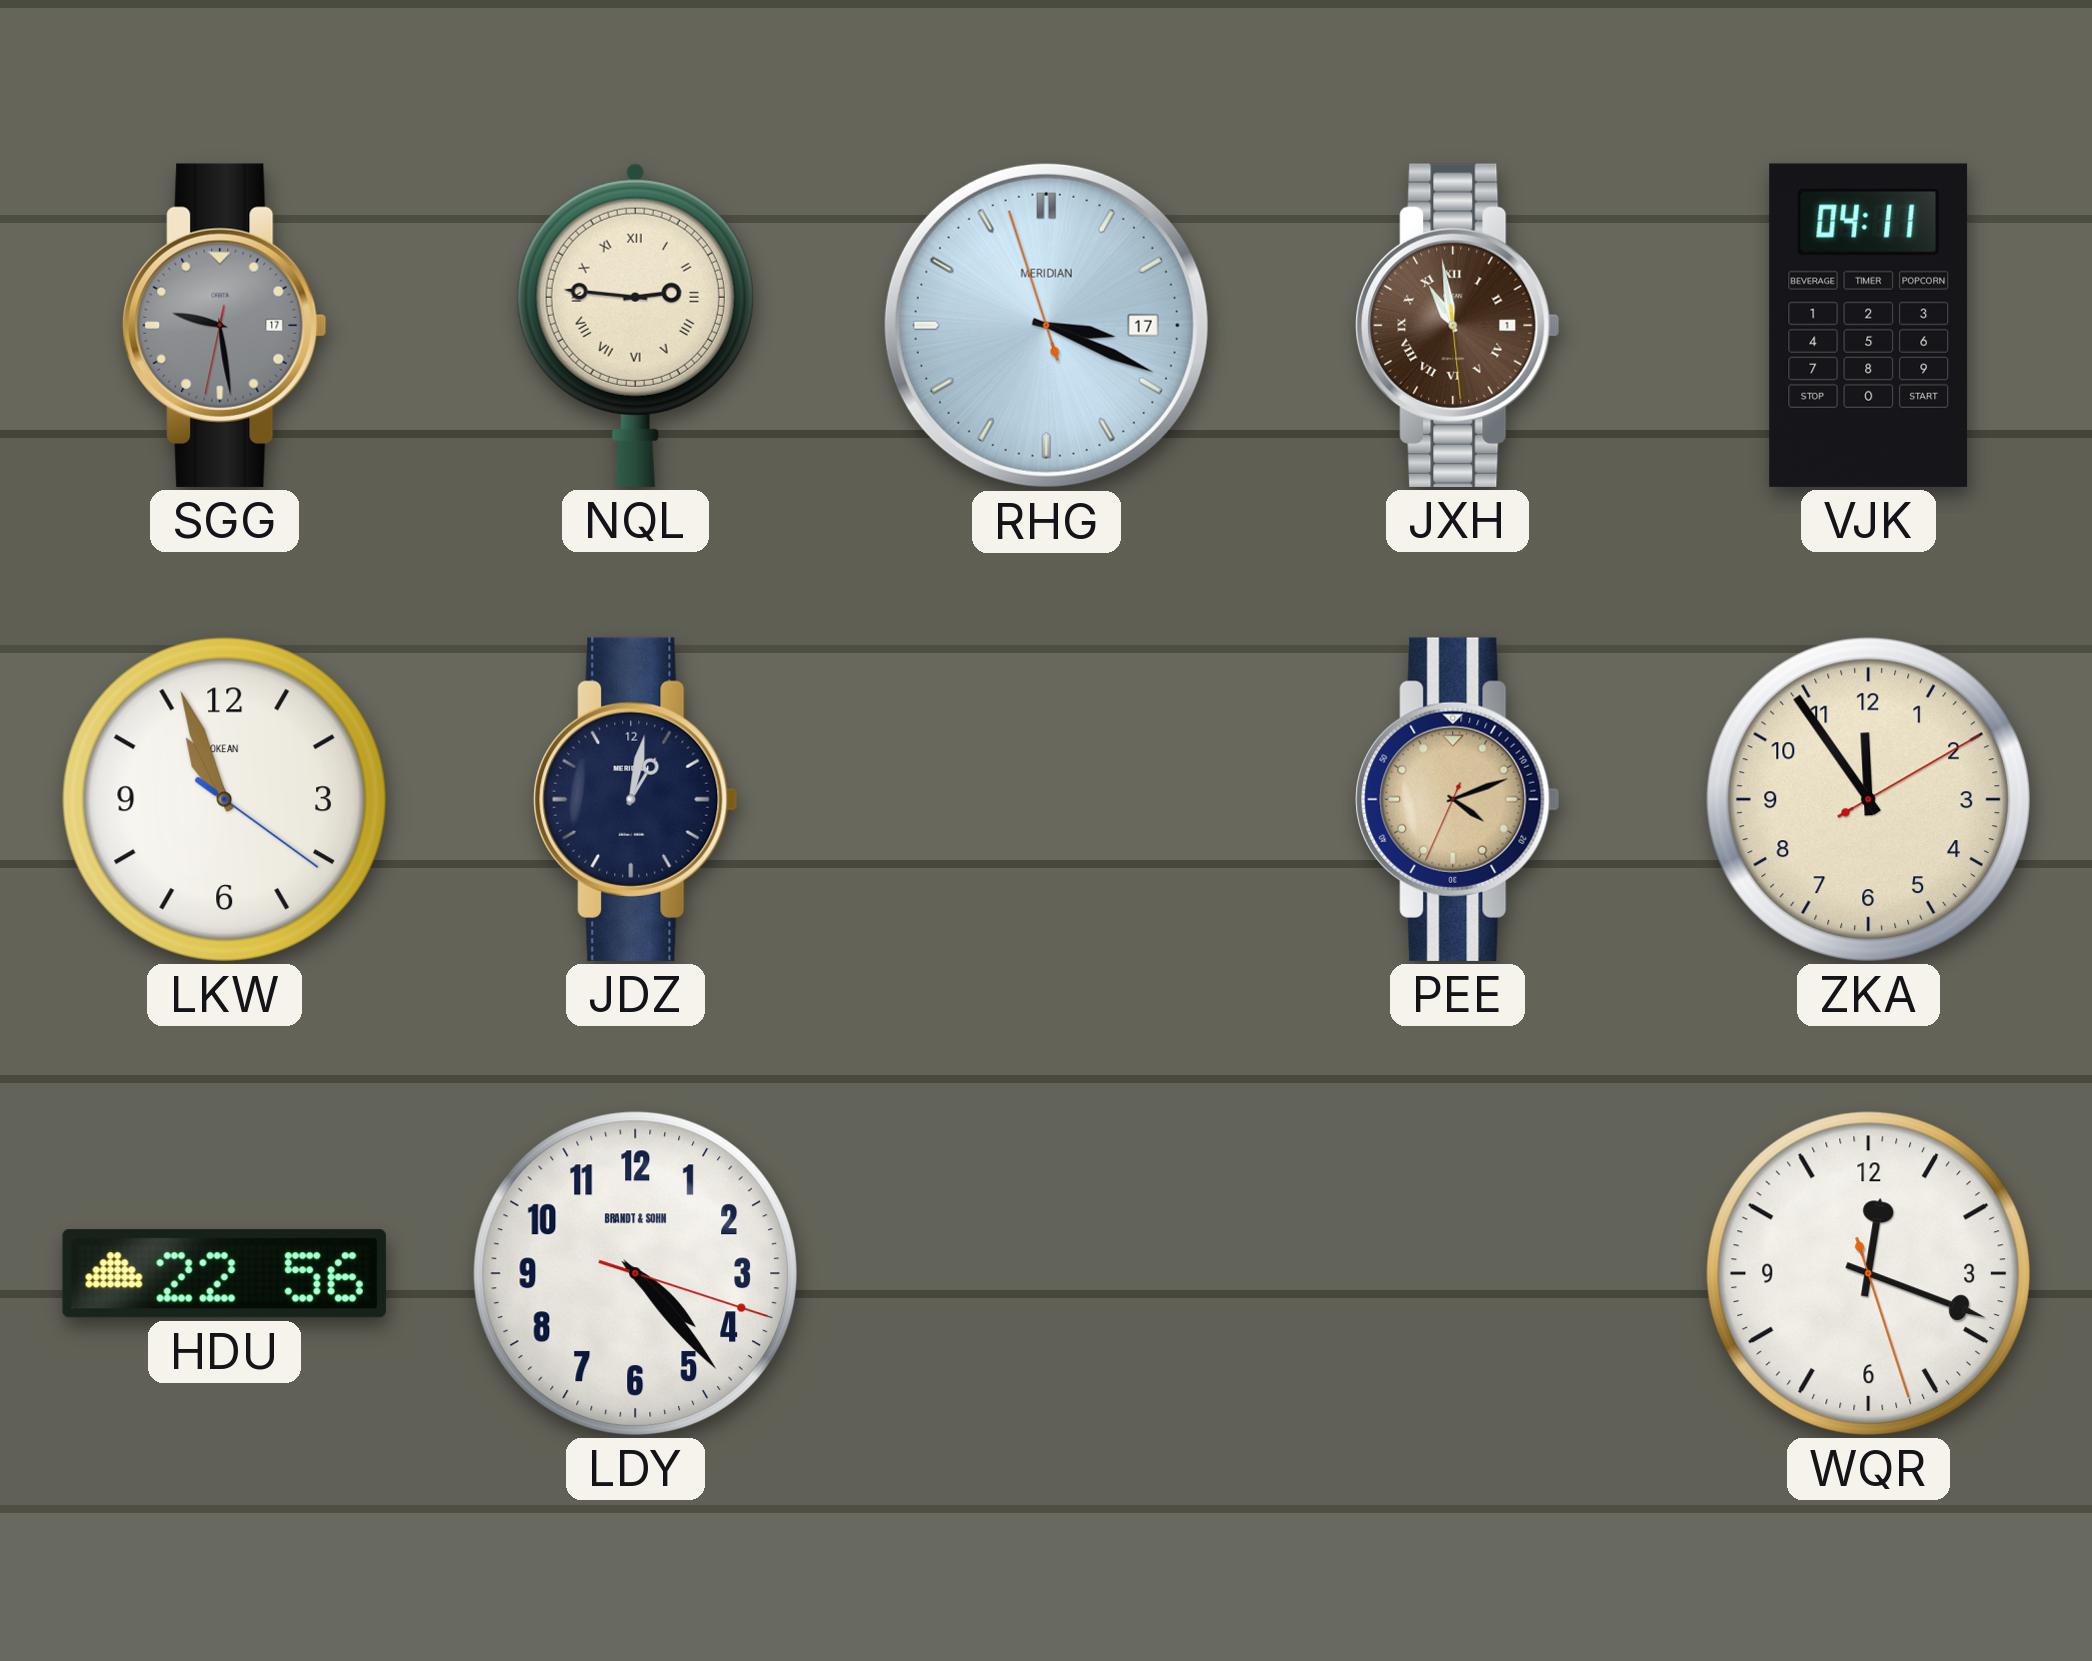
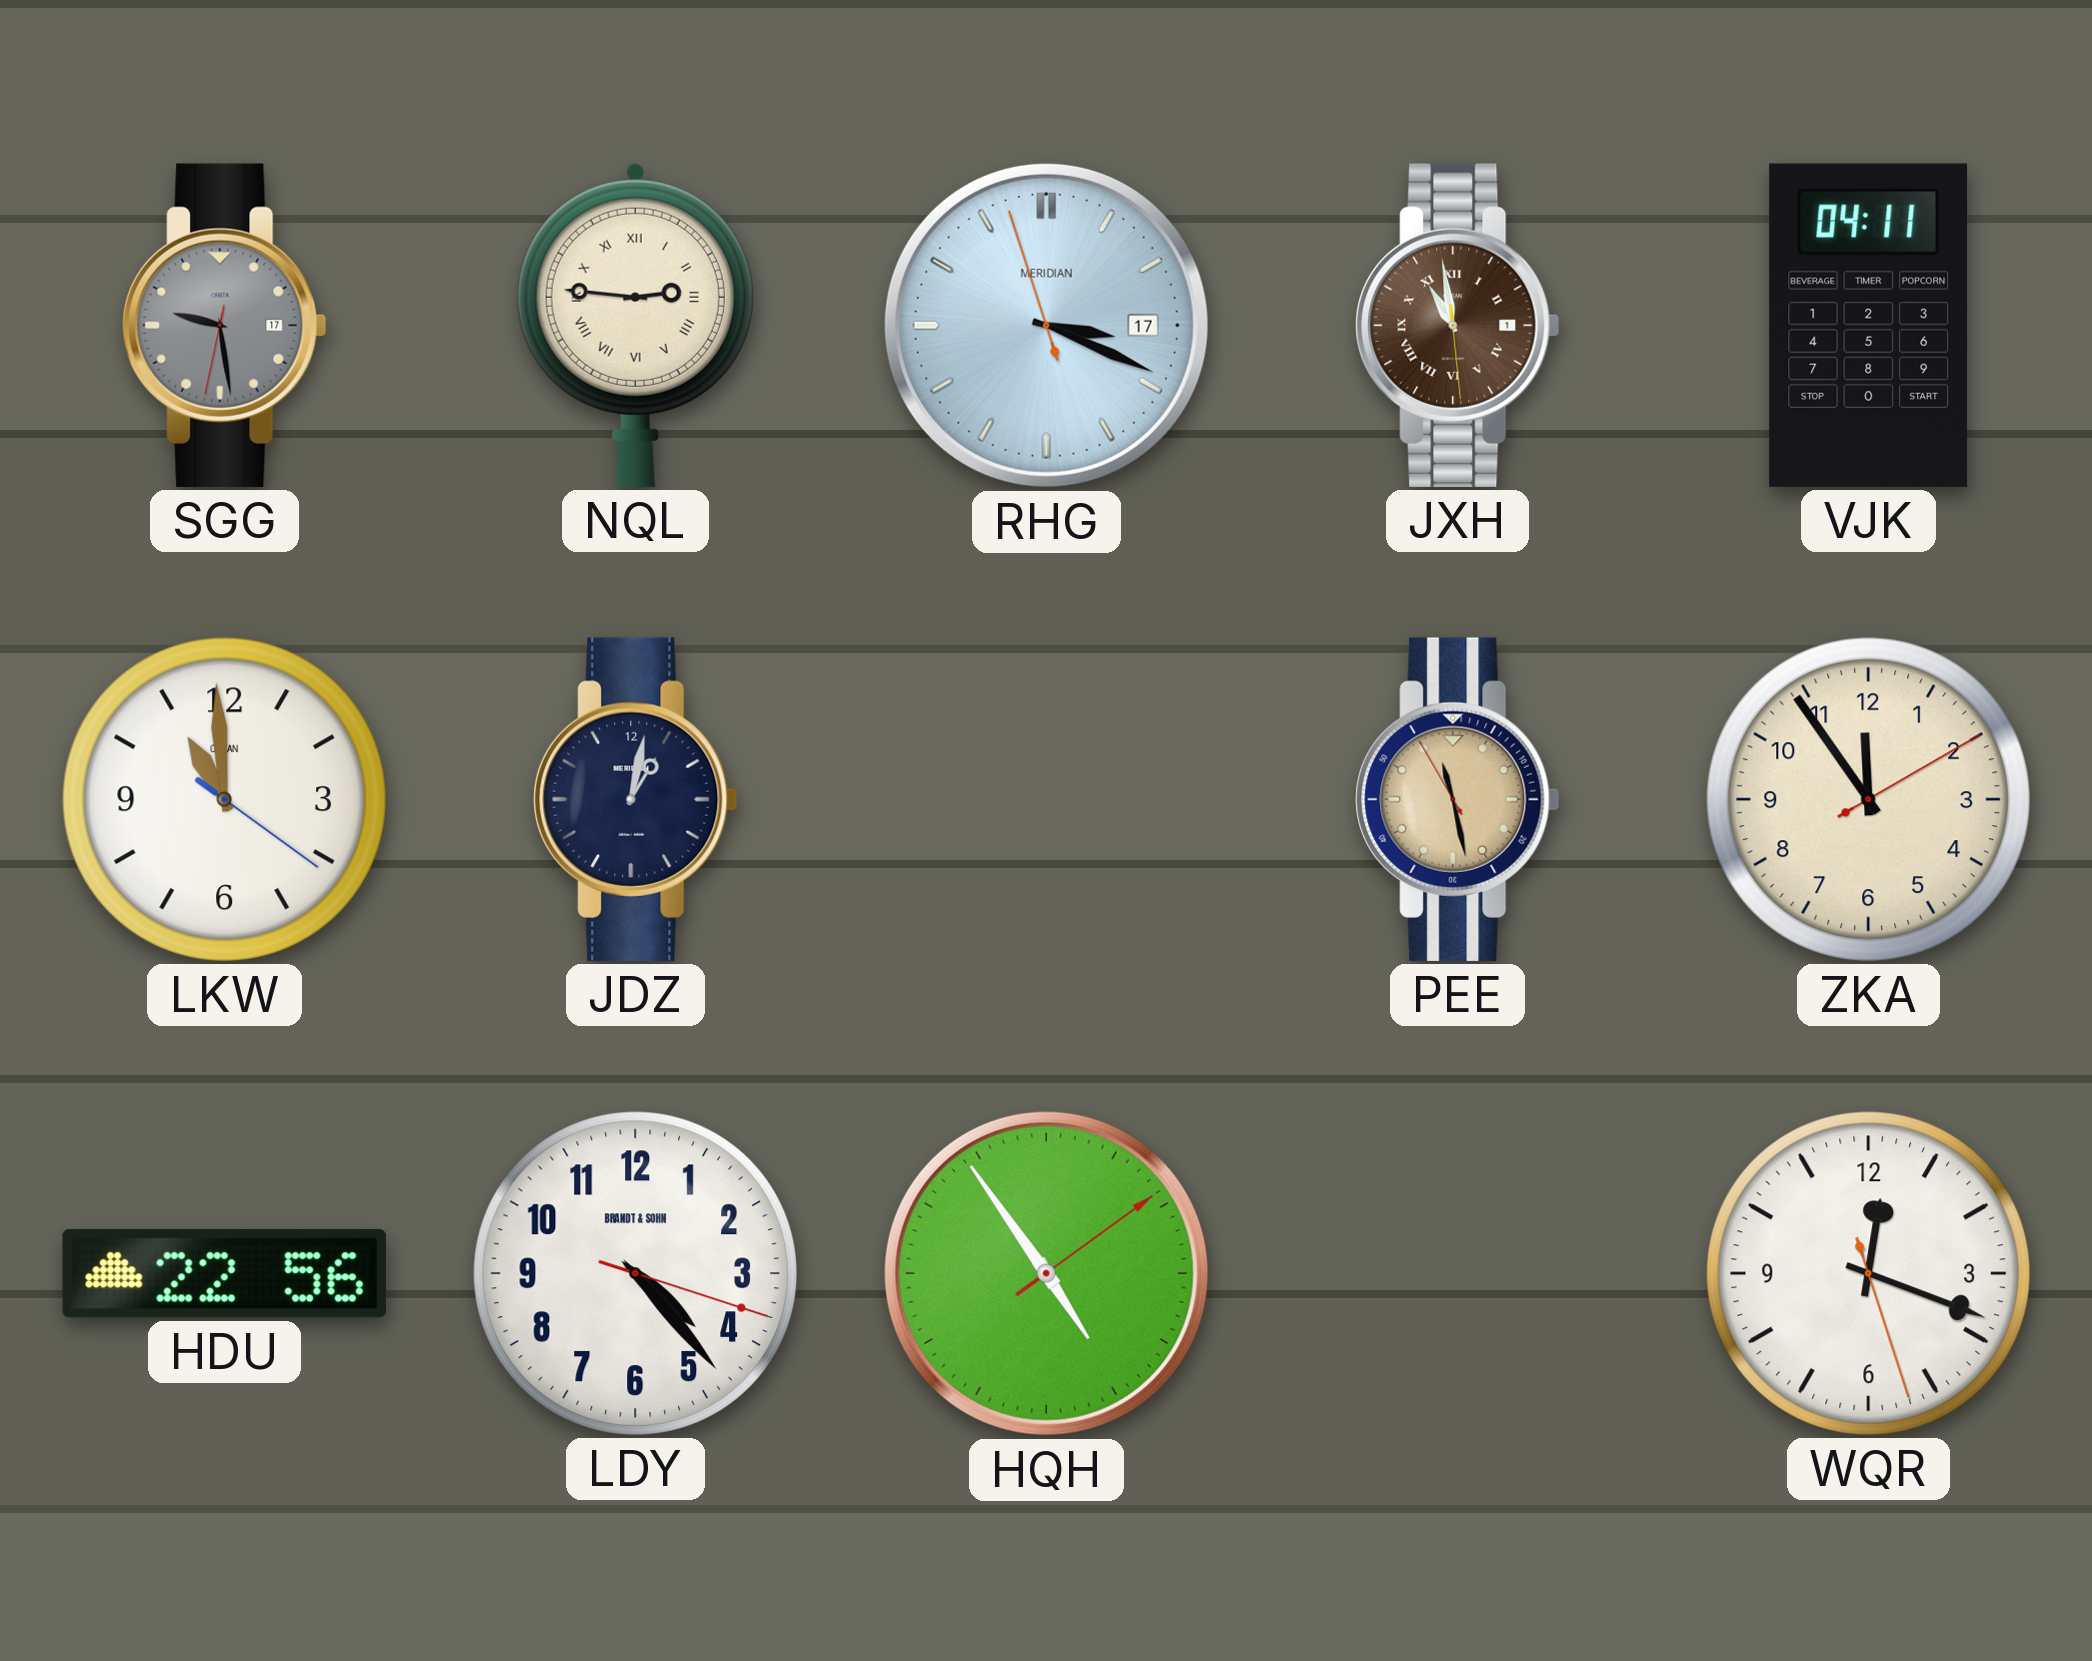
LKW: 10:56 -> 10:59
PEE: 4:11 -> 11:27
HQH: none -> 4:54
